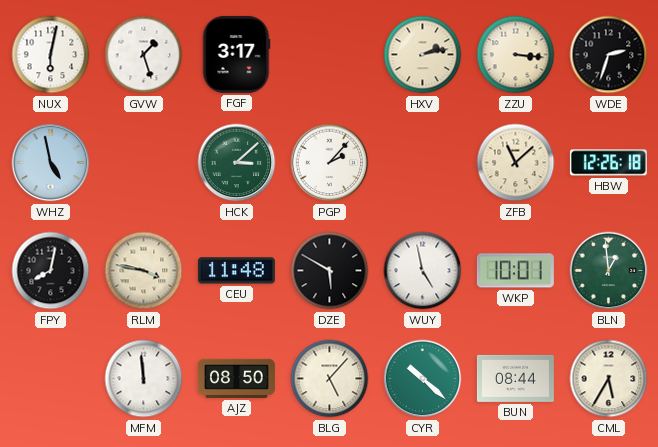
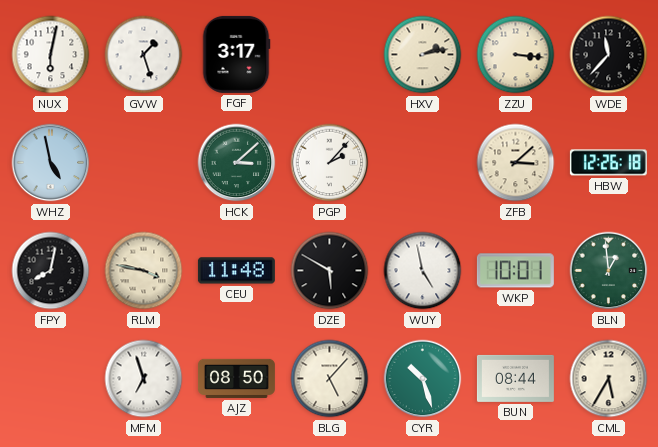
WDE: 2:33 -> 11:37
ZFB: 11:08 -> 3:08
MFM: 11:59 -> 6:57
CYR: 10:22 -> 10:27
